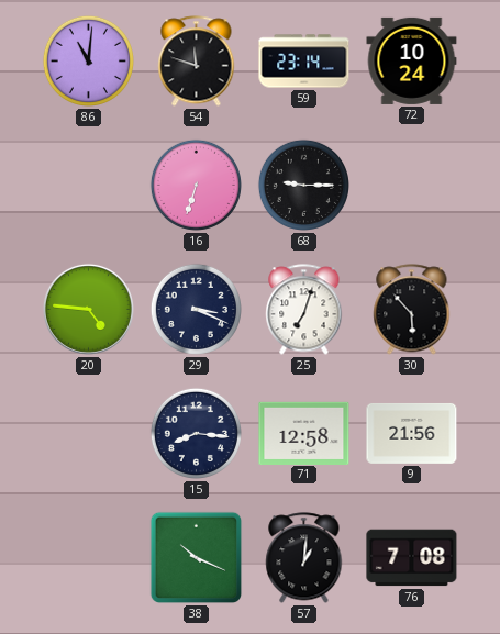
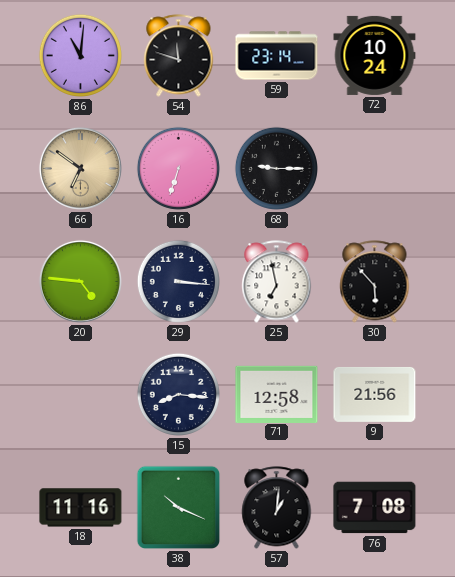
66: none -> 6:51
29: 3:19 -> 3:16
25: 7:03 -> 6:58
18: none -> 11:16
